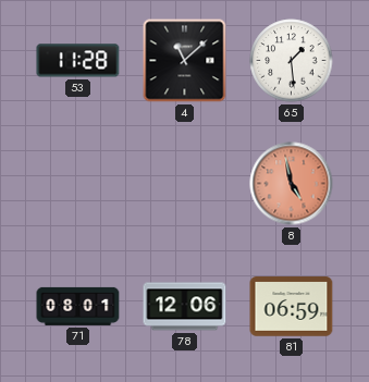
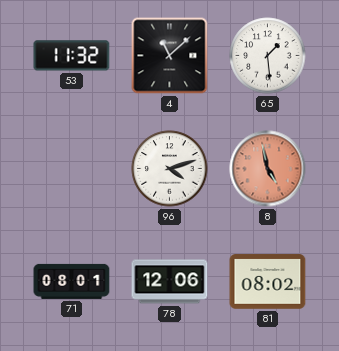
53: 11:28 -> 11:32
96: none -> 4:12
81: 06:59 -> 08:02
